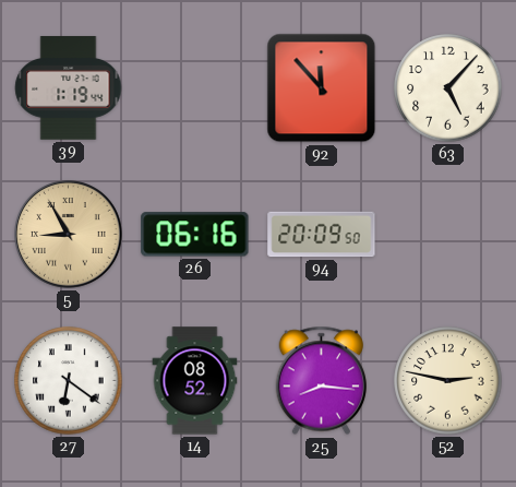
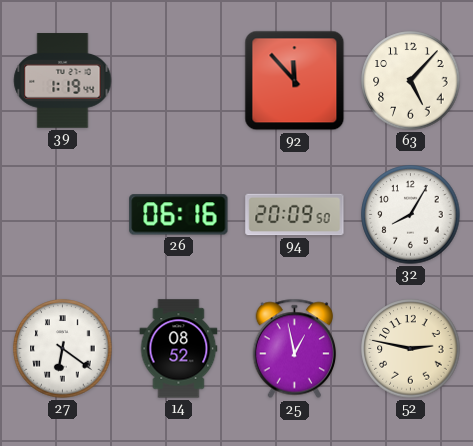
5: 8:55 -> none
32: none -> 8:05
25: 8:16 -> 12:58
